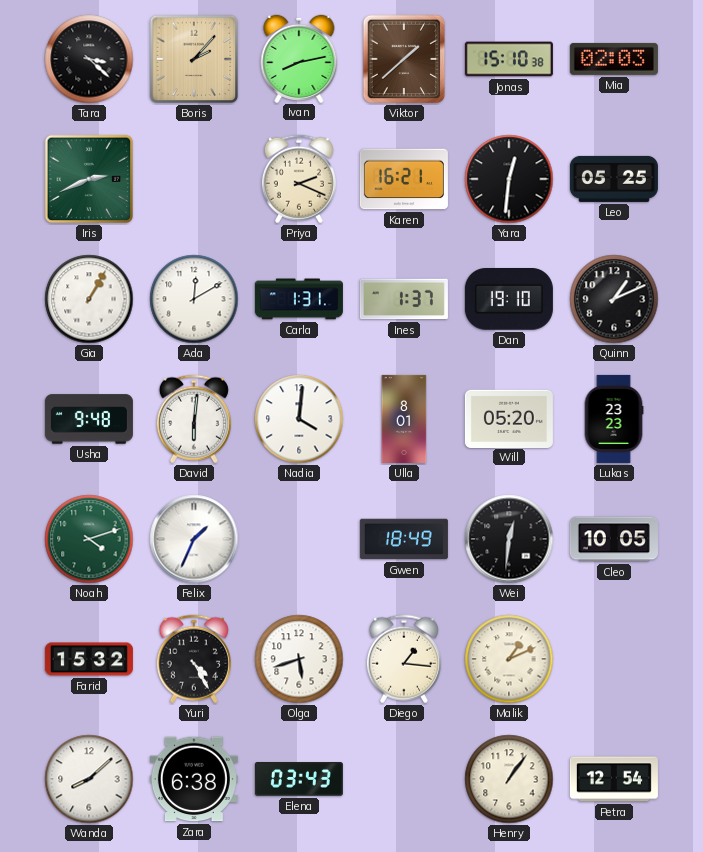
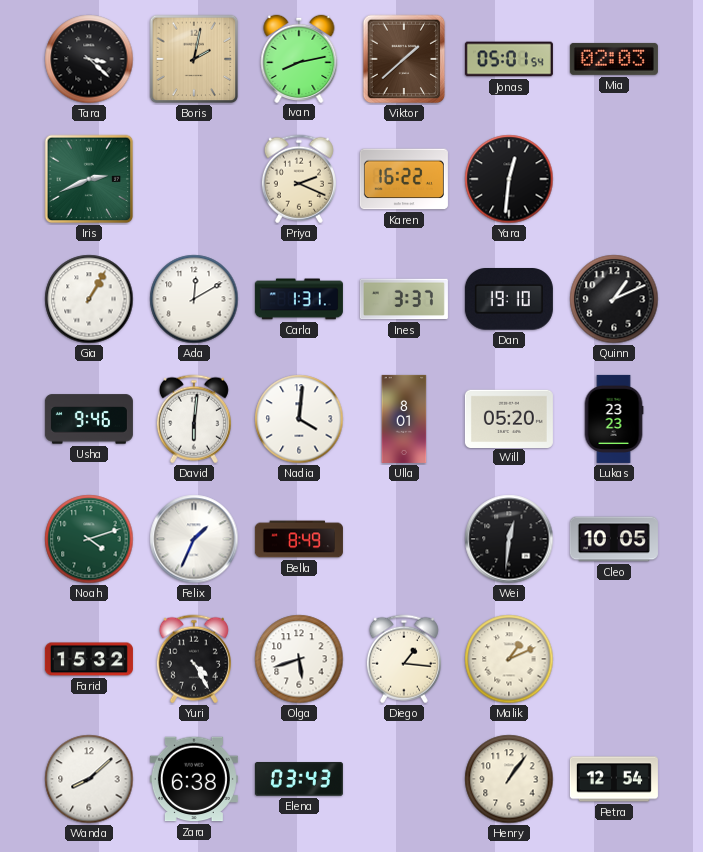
Boris: 2:07 -> 2:02
Jonas: 15:10 -> 05:01
Karen: 16:21 -> 16:22
Leo: 05:25 -> none
Ines: 1:37 -> 3:37
Usha: 9:48 -> 9:46
Bella: none -> 8:49
Gwen: 18:49 -> none
